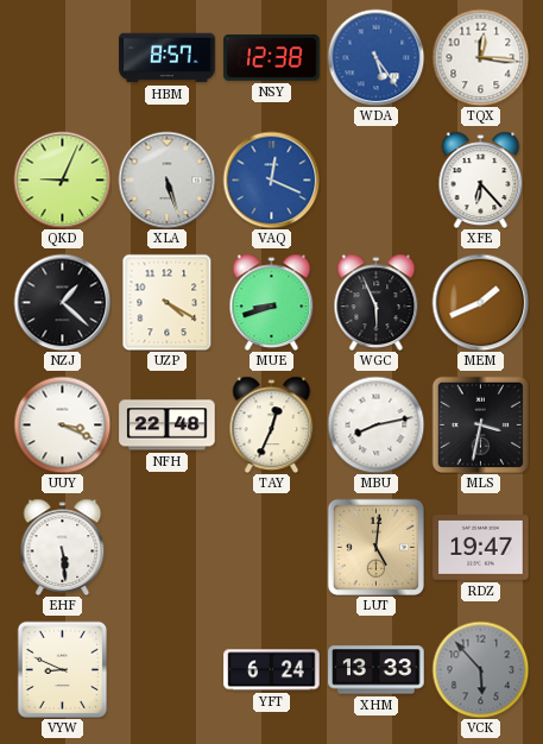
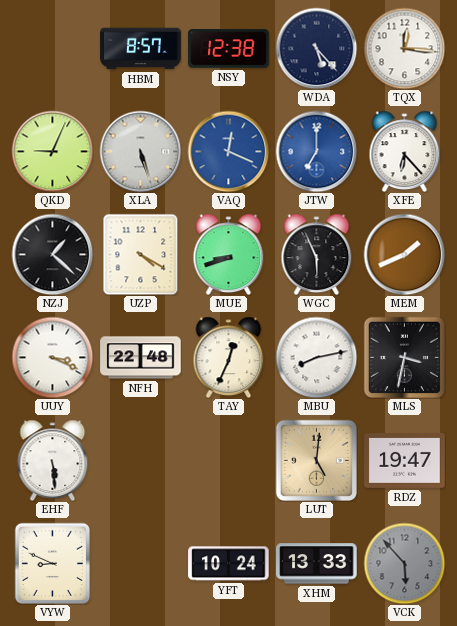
WDA: 5:24 -> 5:23
WDA dial: blue -> navy
JTW: none -> 7:00
YFT: 6:24 -> 10:24
